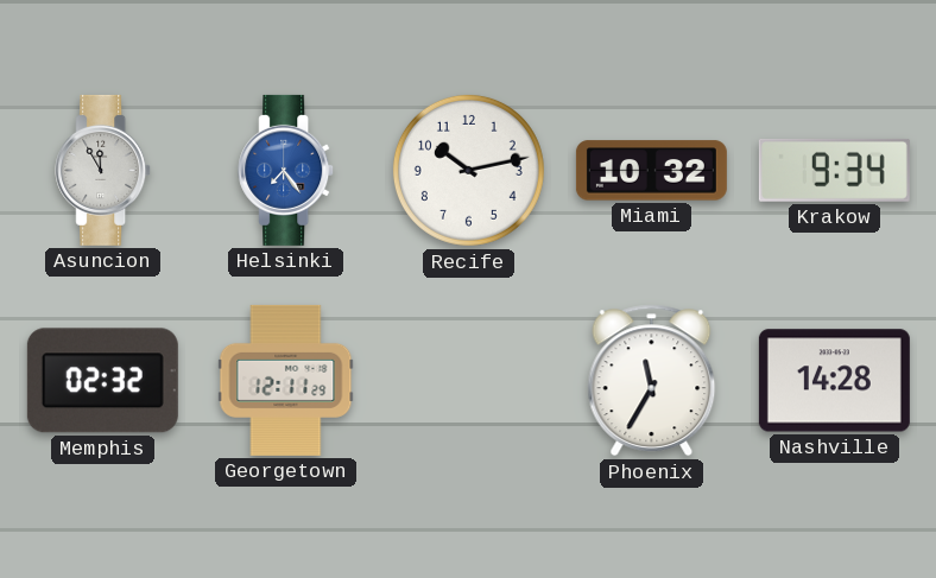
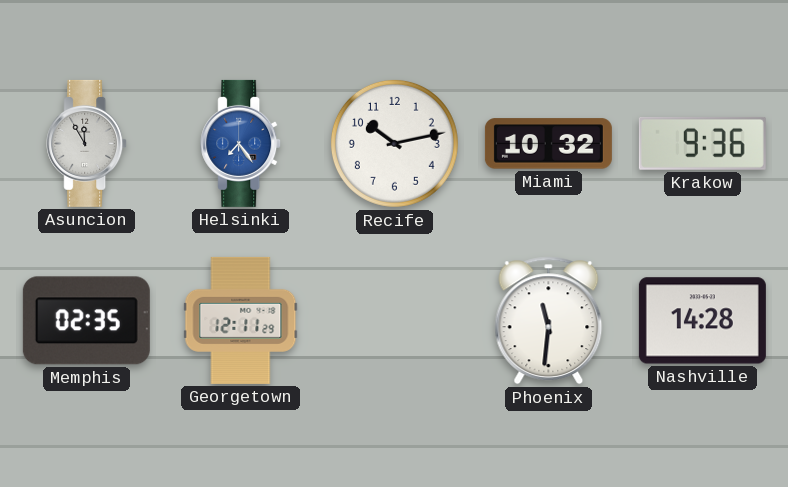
Krakow: 9:34 -> 9:36
Memphis: 02:32 -> 02:35
Phoenix: 11:35 -> 11:31
